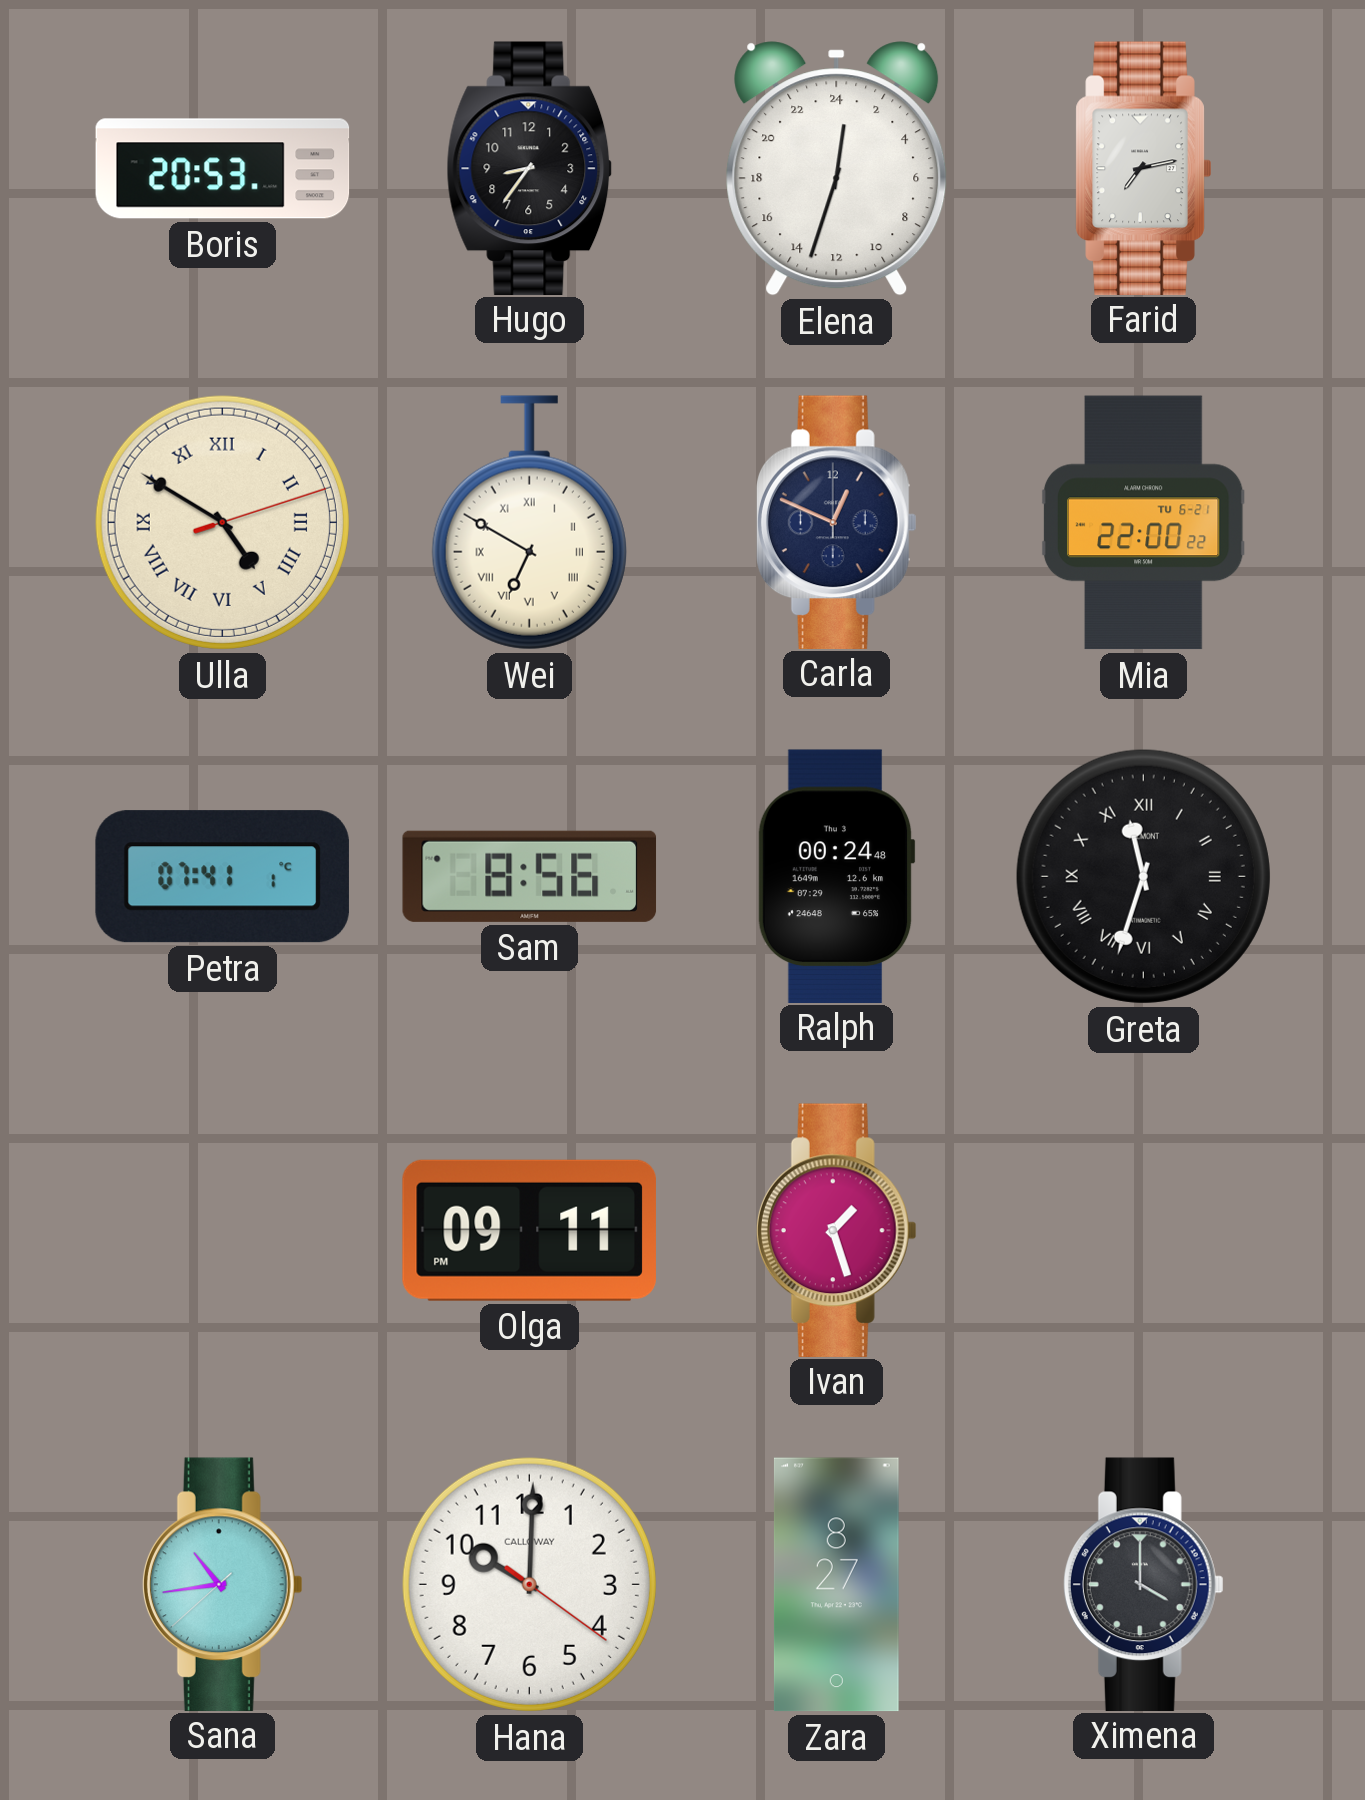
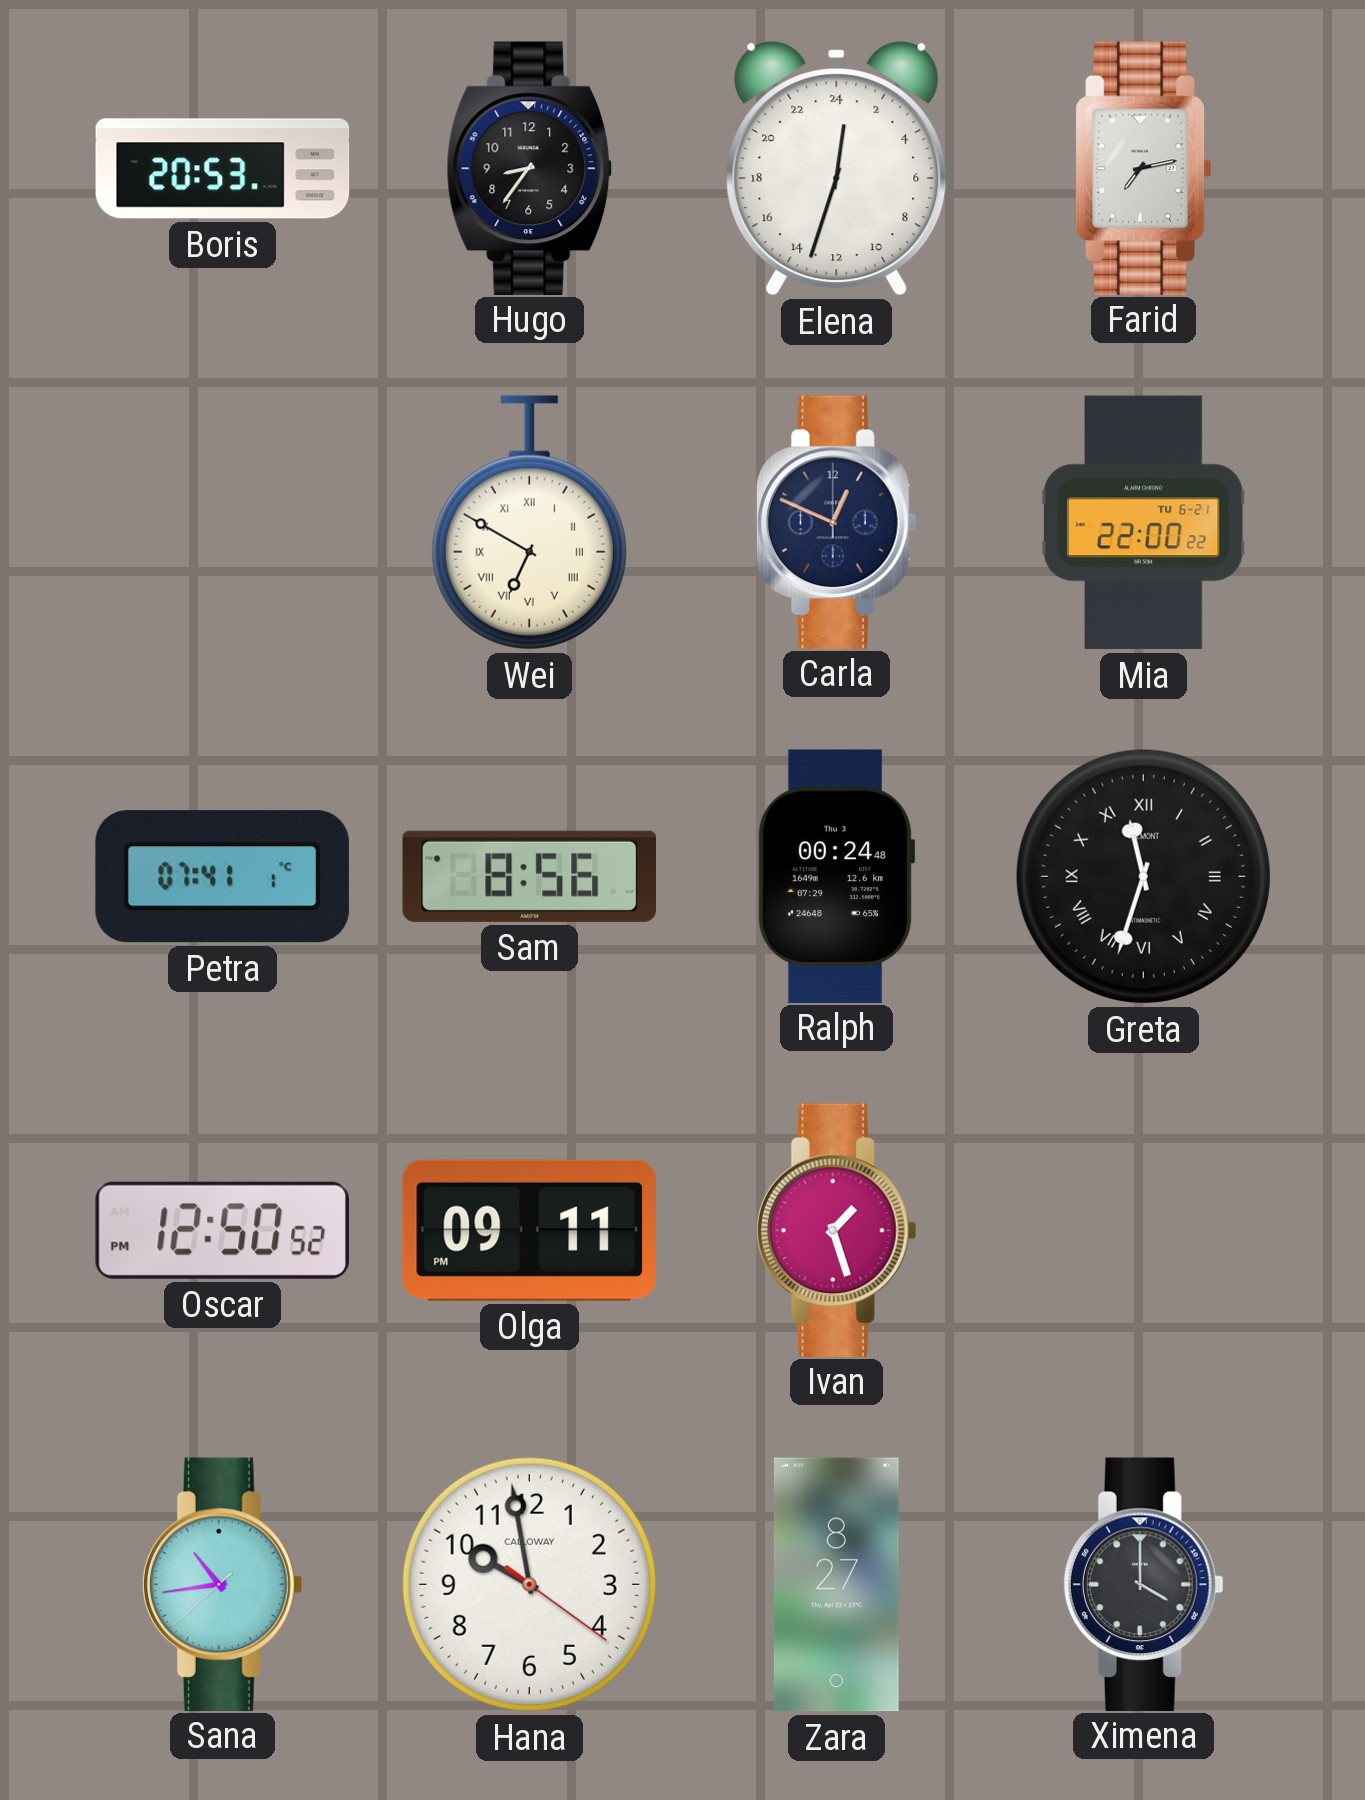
Ulla: 4:50 -> none
Oscar: none -> 12:50
Hana: 10:00 -> 9:58
